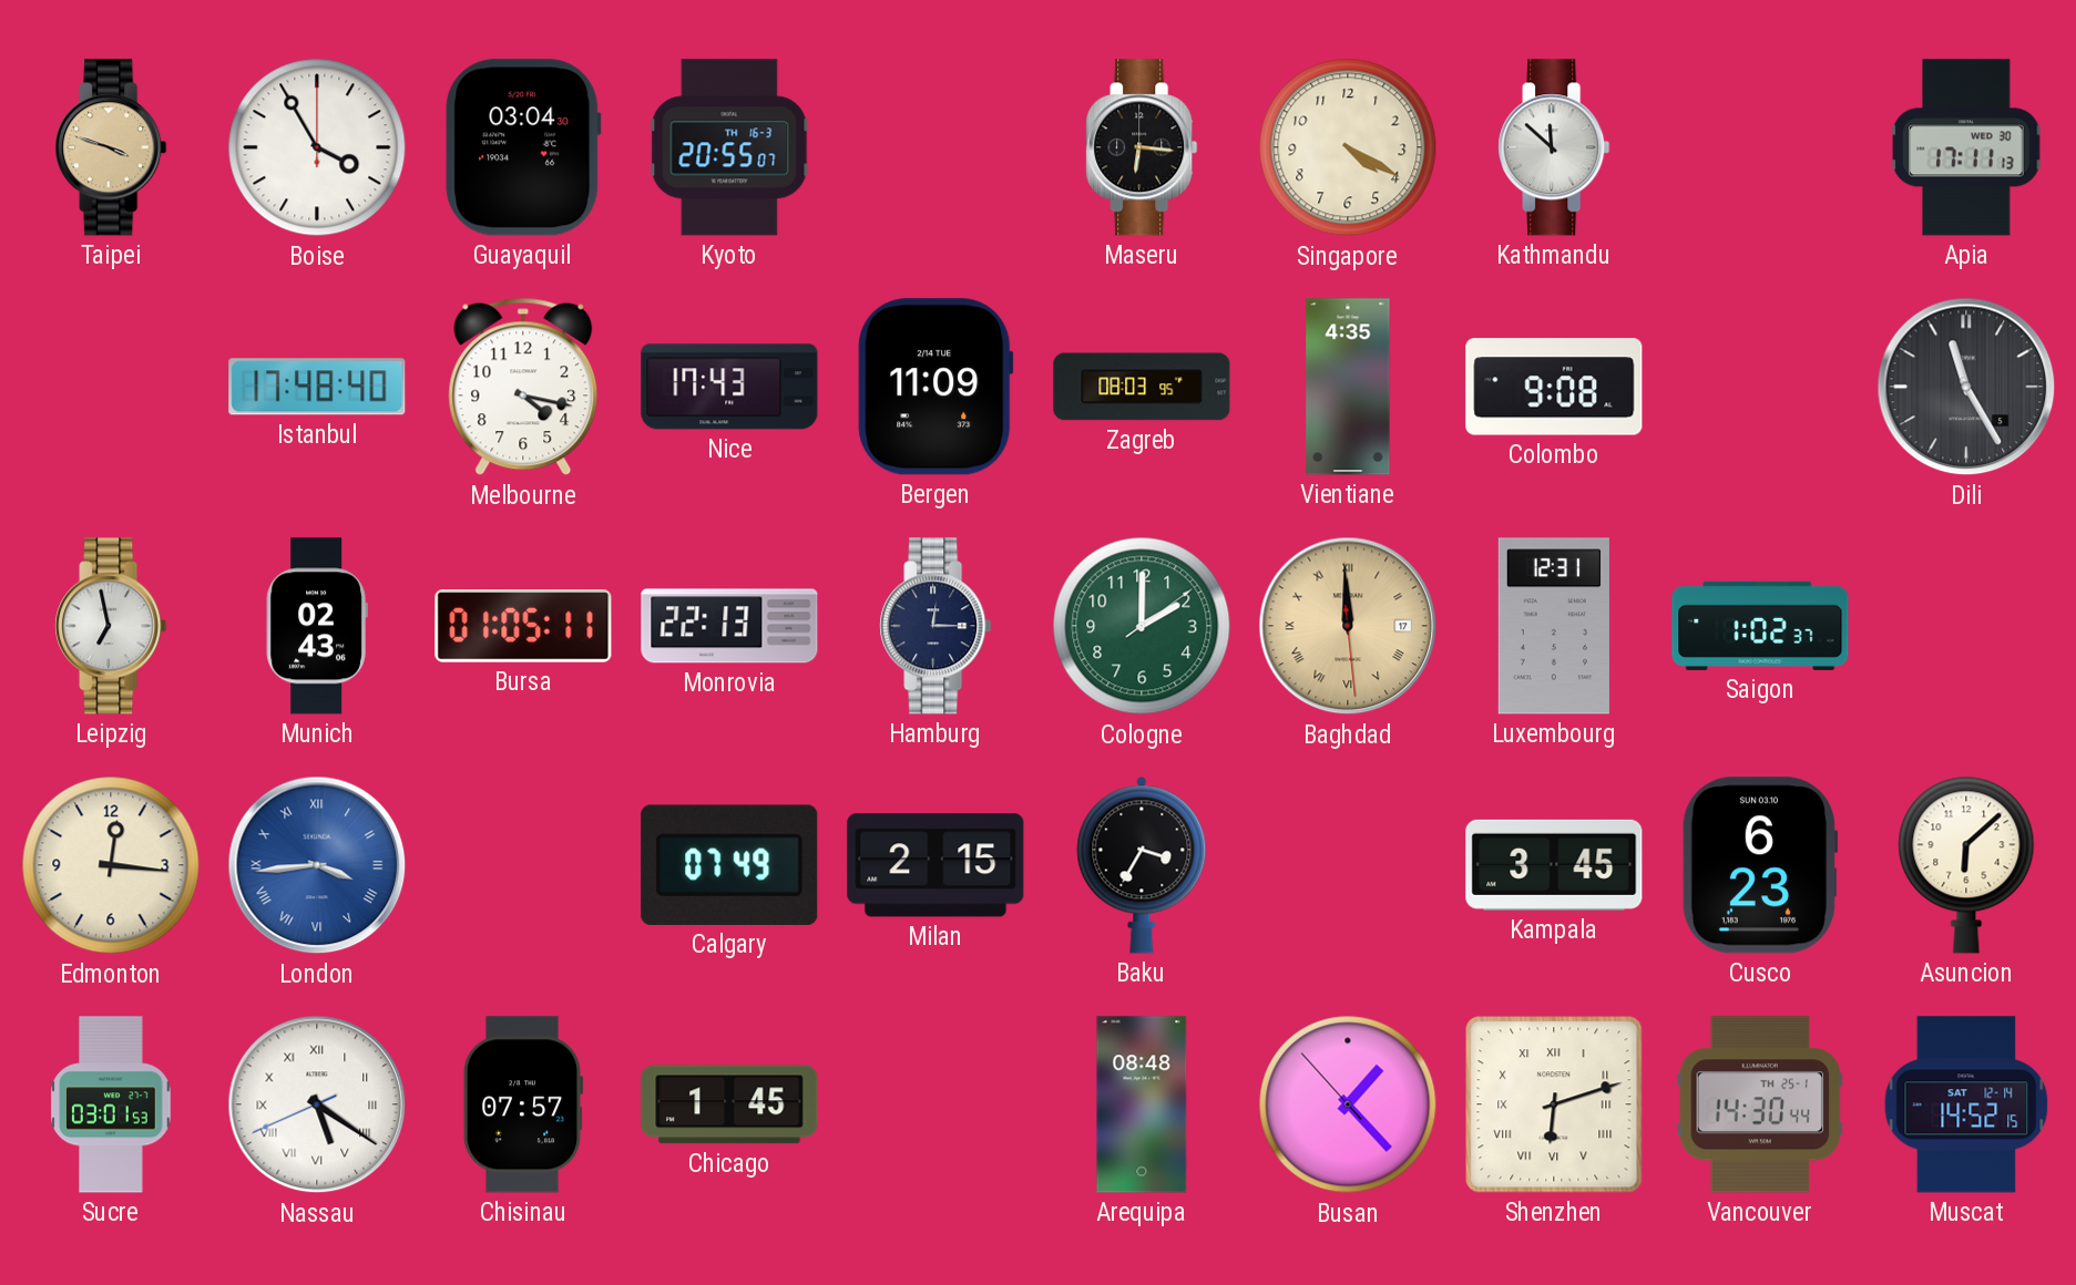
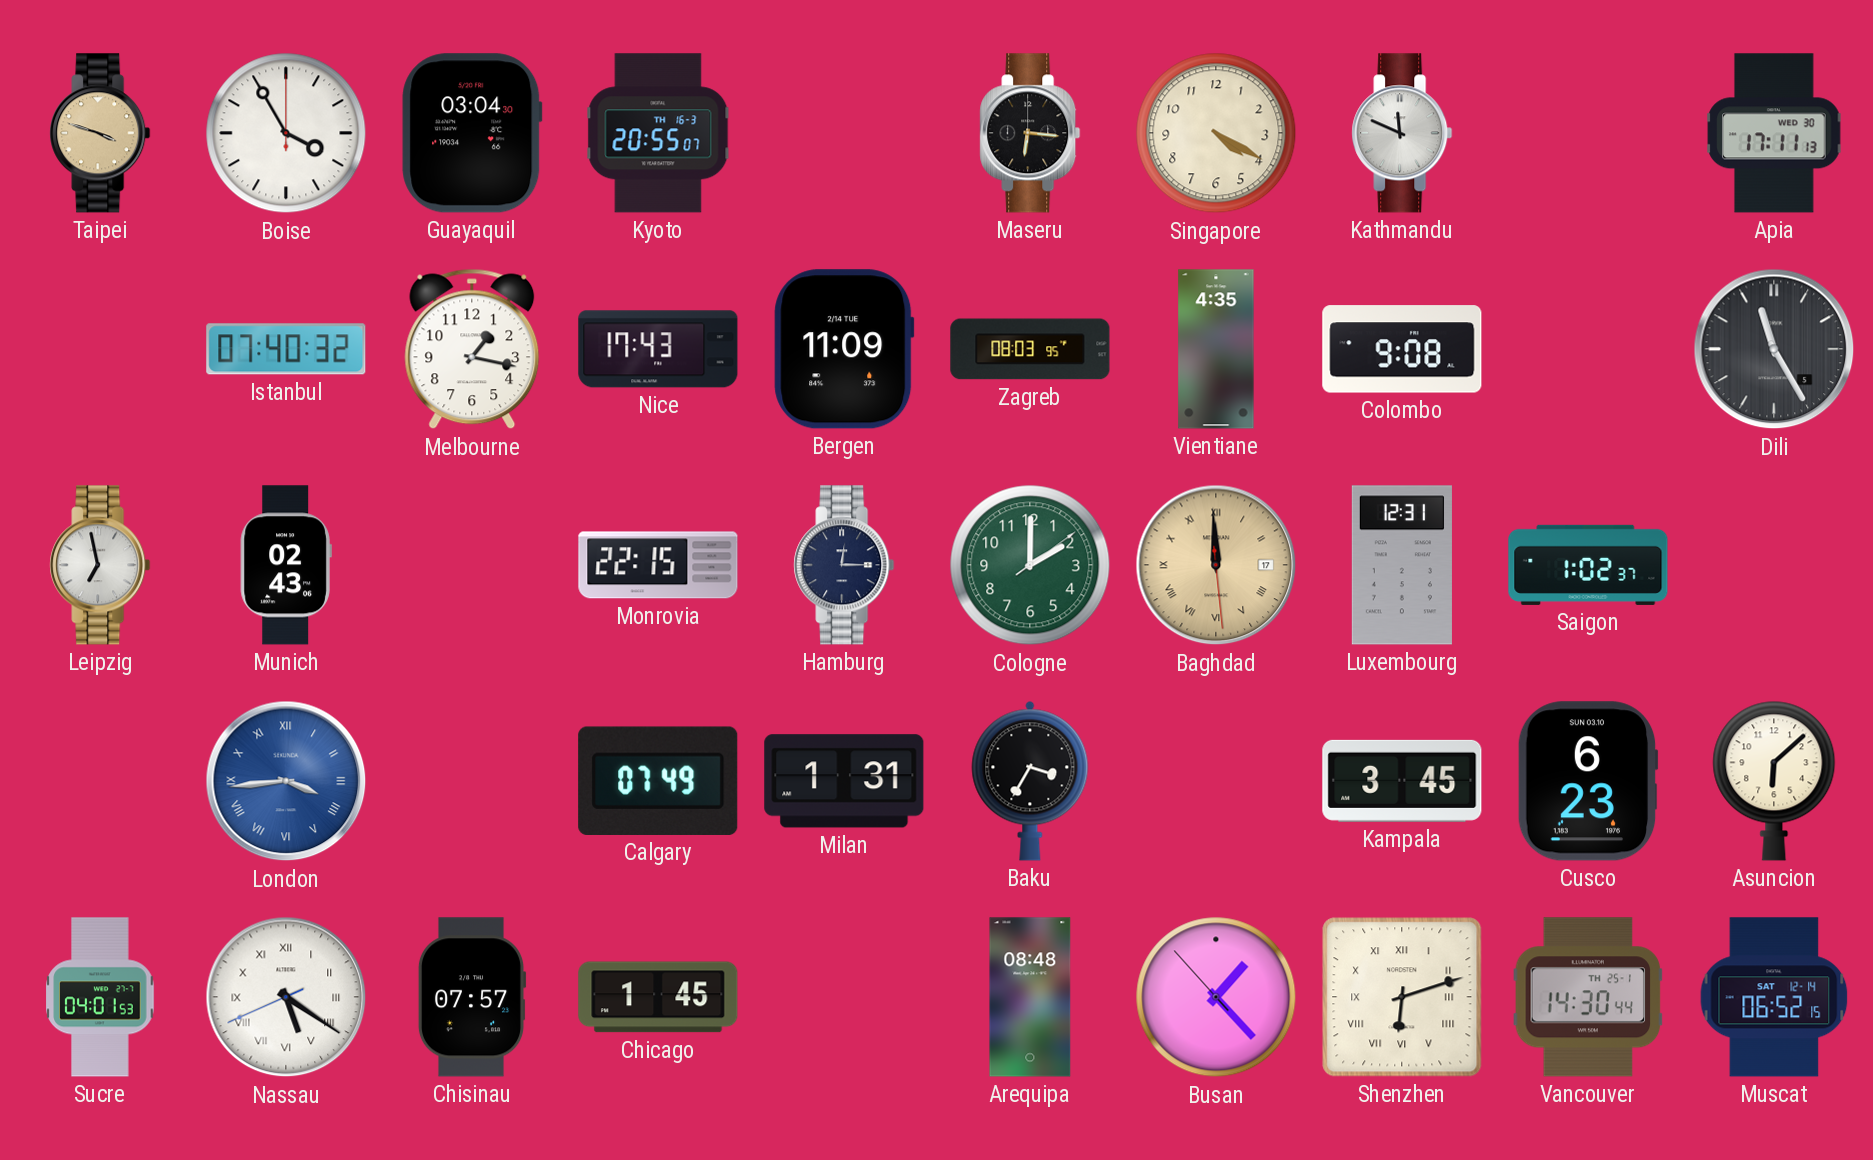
Kathmandu: 11:52 -> 11:49
Istanbul: 17:48 -> 07:40
Melbourne: 4:17 -> 1:17
Bursa: 01:05 -> none
Monrovia: 22:13 -> 22:15
Edmonton: 12:16 -> none
Milan: 2:15 -> 1:31
Sucre: 03:01 -> 04:01
Muscat: 14:52 -> 06:52
